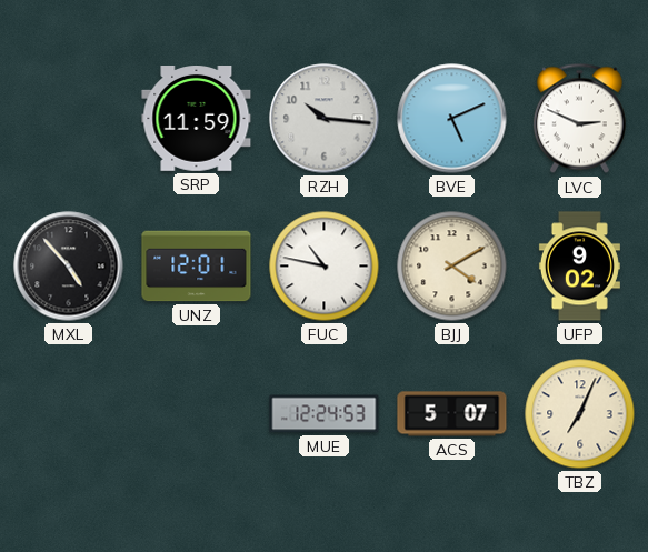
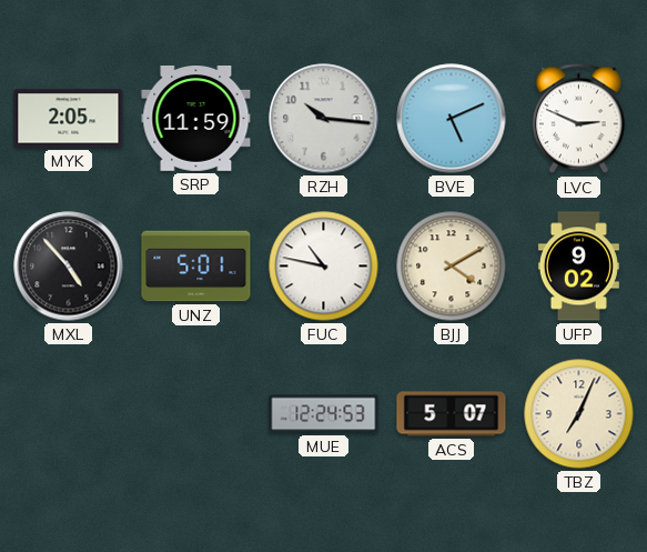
MYK: none -> 2:05
UNZ: 12:01 -> 5:01
